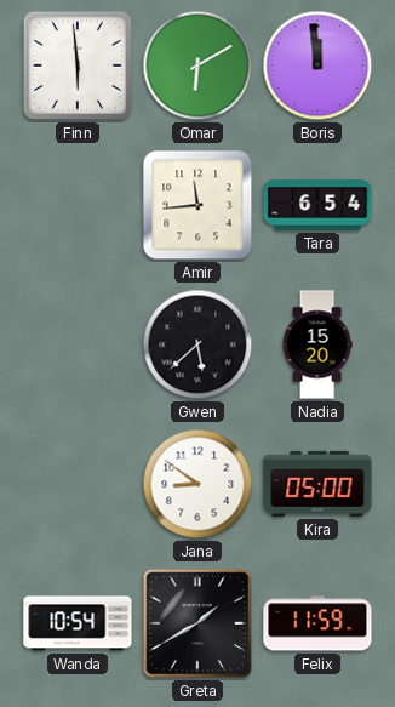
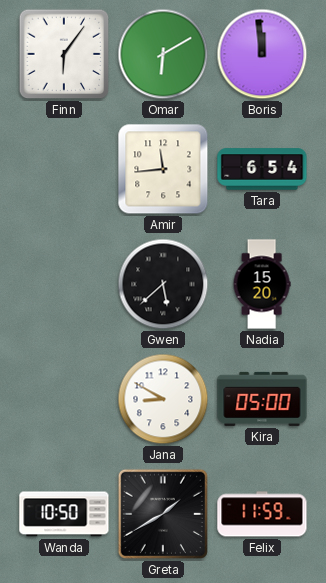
Finn: 5:59 -> 6:06
Jana: 8:51 -> 8:50
Wanda: 10:54 -> 10:50
